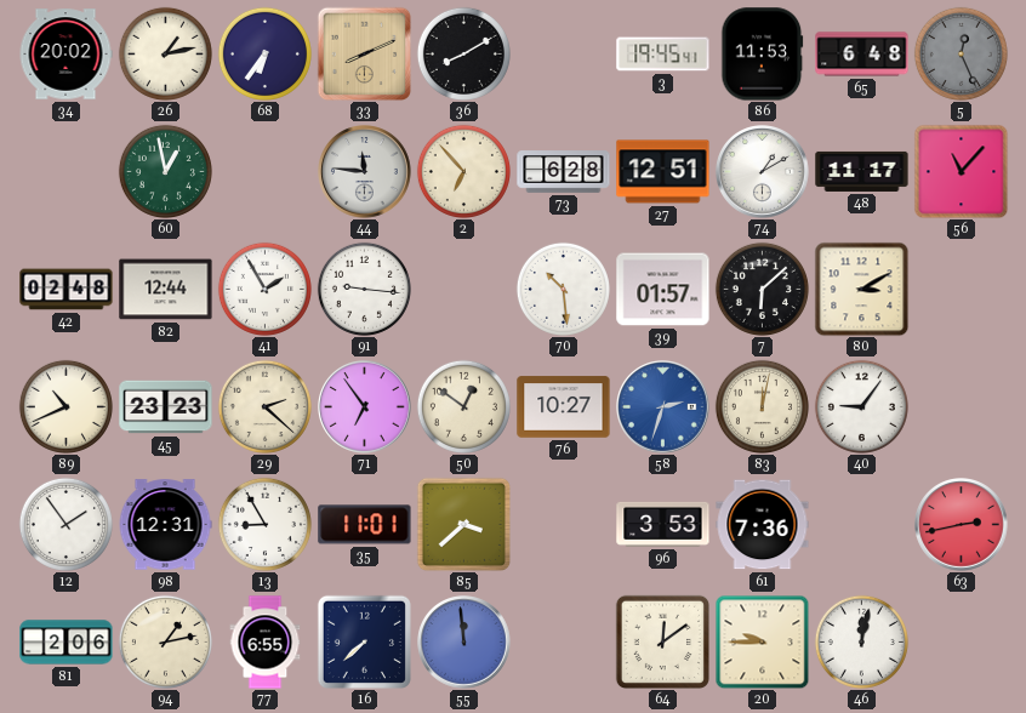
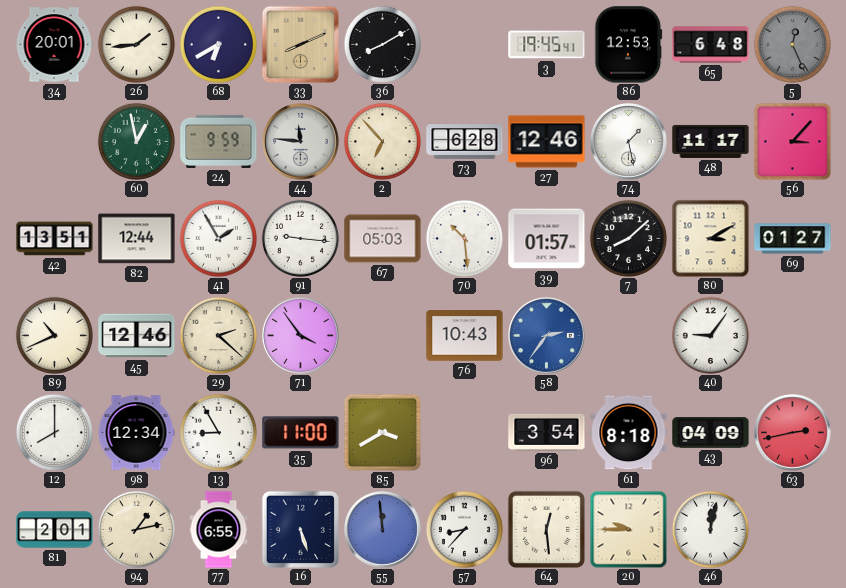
34: 20:02 -> 20:01
26: 1:13 -> 1:44
68: 6:36 -> 6:40
86: 11:53 -> 12:53
24: none -> 9:59
27: 12:51 -> 12:46
74: 1:10 -> 1:28
56: 11:07 -> 3:07
42: 02:48 -> 13:51
67: none -> 05:03
7: 6:08 -> 8:08
69: none -> 01:27
45: 23:23 -> 12:46
71: 6:54 -> 3:54
50: 12:51 -> none
76: 10:27 -> 10:43
58: 2:33 -> 2:36
83: 12:02 -> none
12: 1:54 -> 8:00
98: 12:31 -> 12:34
35: 11:01 -> 11:00
85: 3:38 -> 3:40
96: 3:53 -> 3:54
61: 7:36 -> 8:18
43: none -> 04:09
81: 2:06 -> 2:01
16: 7:38 -> 5:27
57: none -> 8:37
64: 12:09 -> 12:29
